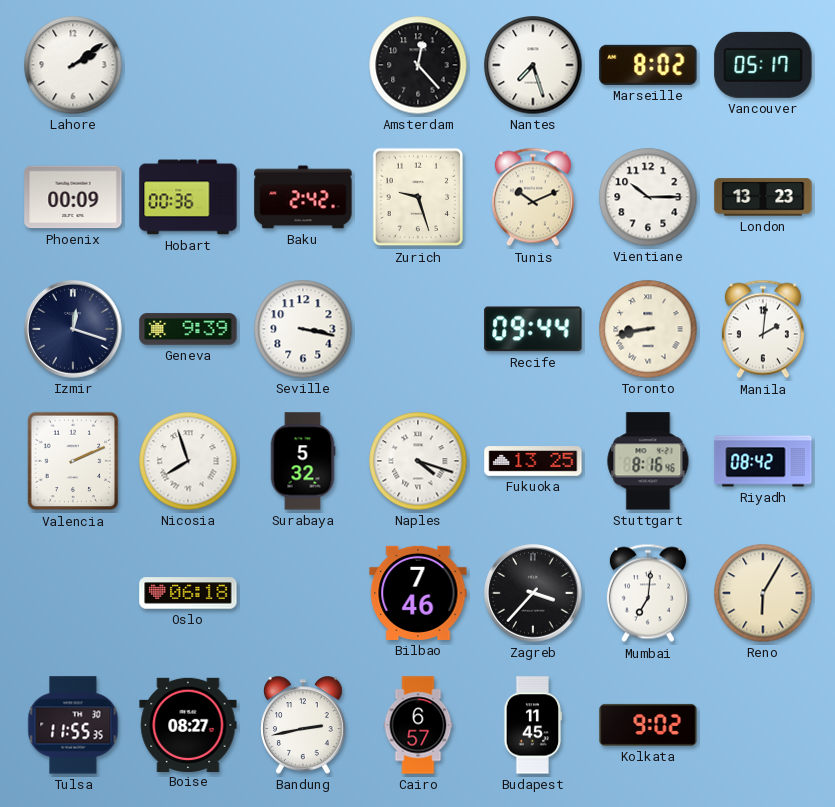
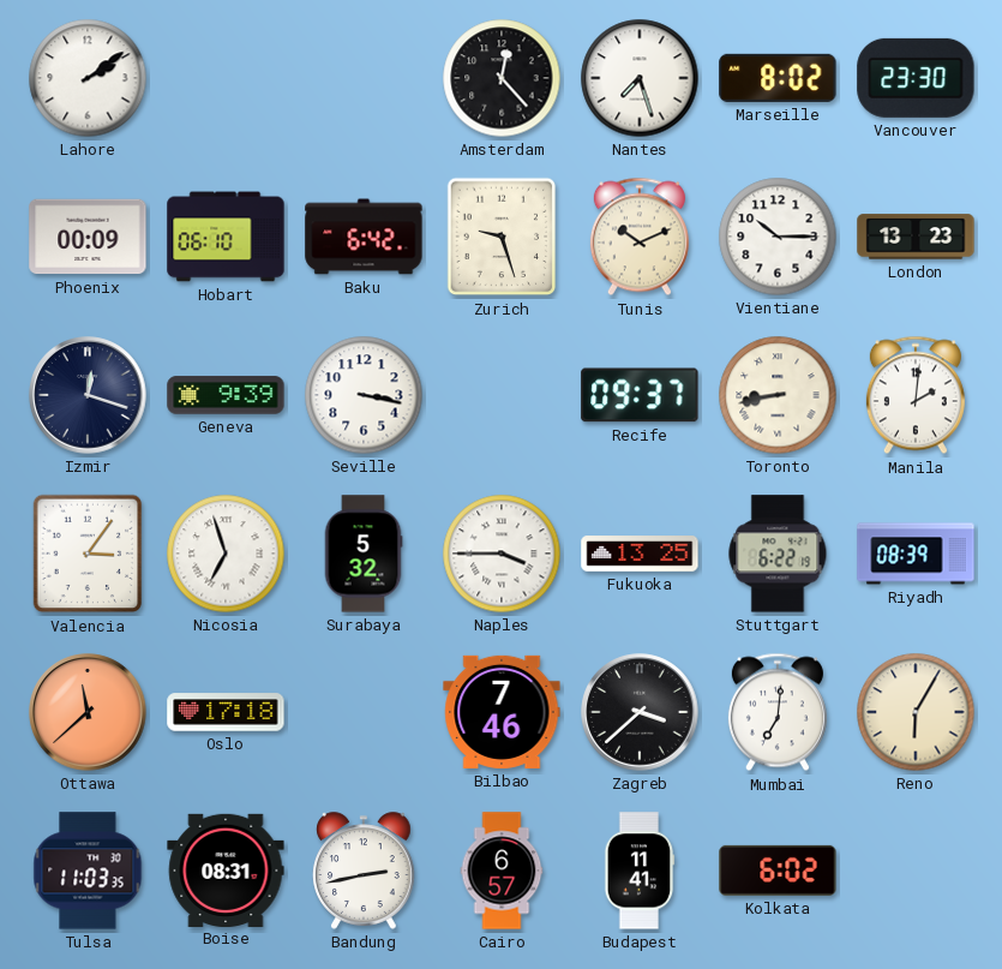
Vancouver: 05:17 -> 23:30
Hobart: 00:36 -> 06:10
Baku: 2:42 -> 6:42
Recife: 09:44 -> 09:37
Valencia: 2:11 -> 3:06
Nicosia: 7:57 -> 6:57
Naples: 4:18 -> 3:45
Stuttgart: 8:16 -> 6:22
Riyadh: 08:42 -> 08:39
Ottawa: none -> 11:38
Oslo: 06:18 -> 17:18
Zagreb: 3:37 -> 3:38
Tulsa: 11:55 -> 11:03
Boise: 08:27 -> 08:31
Budapest: 11:45 -> 11:41
Kolkata: 9:02 -> 6:02
